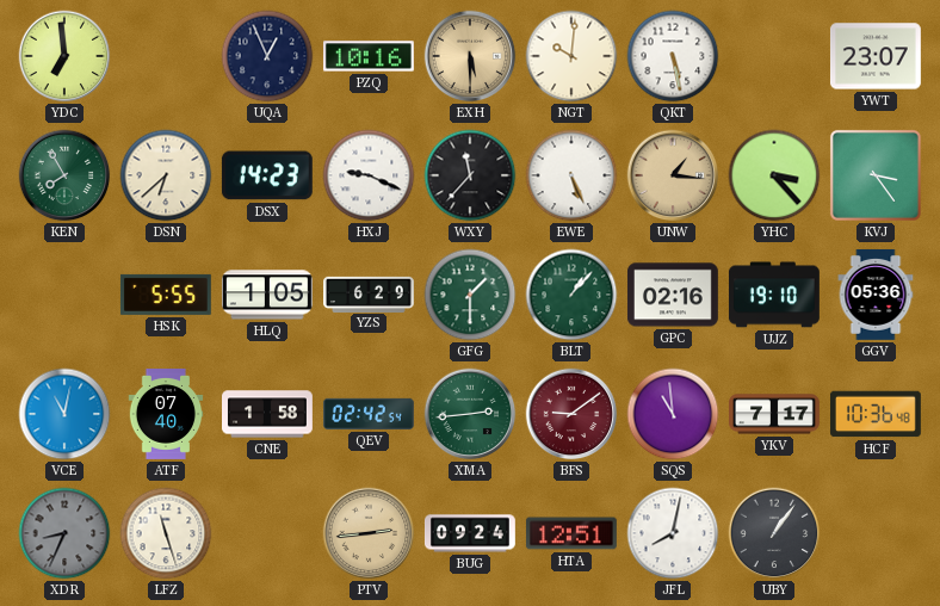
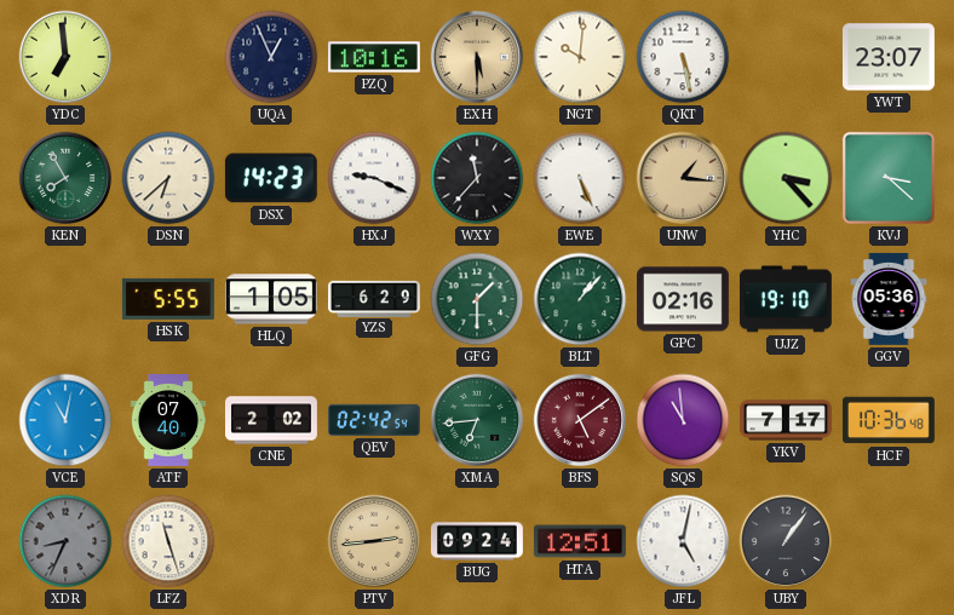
KVJ: 3:24 -> 3:22
CNE: 1:58 -> 2:02
XMA: 2:44 -> 6:44
BFS: 9:09 -> 5:09
JFL: 8:02 -> 5:02
